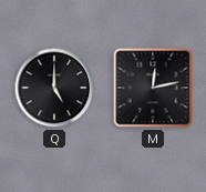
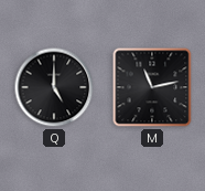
M: 12:13 -> 11:13
